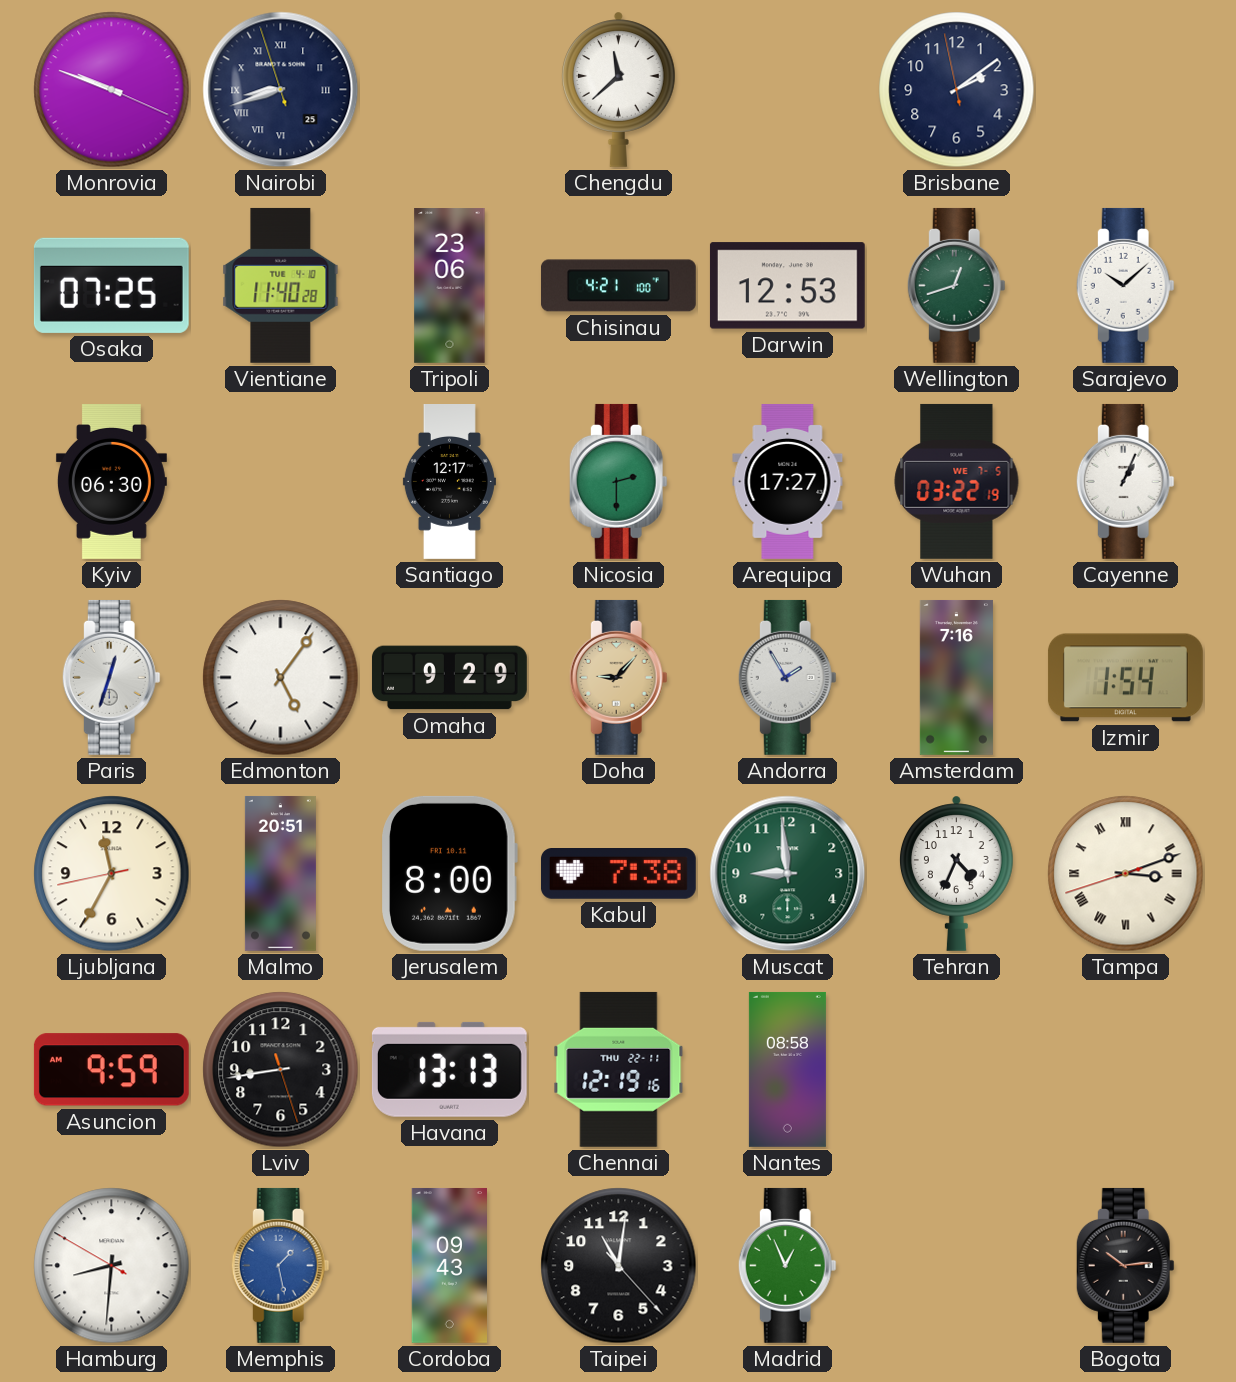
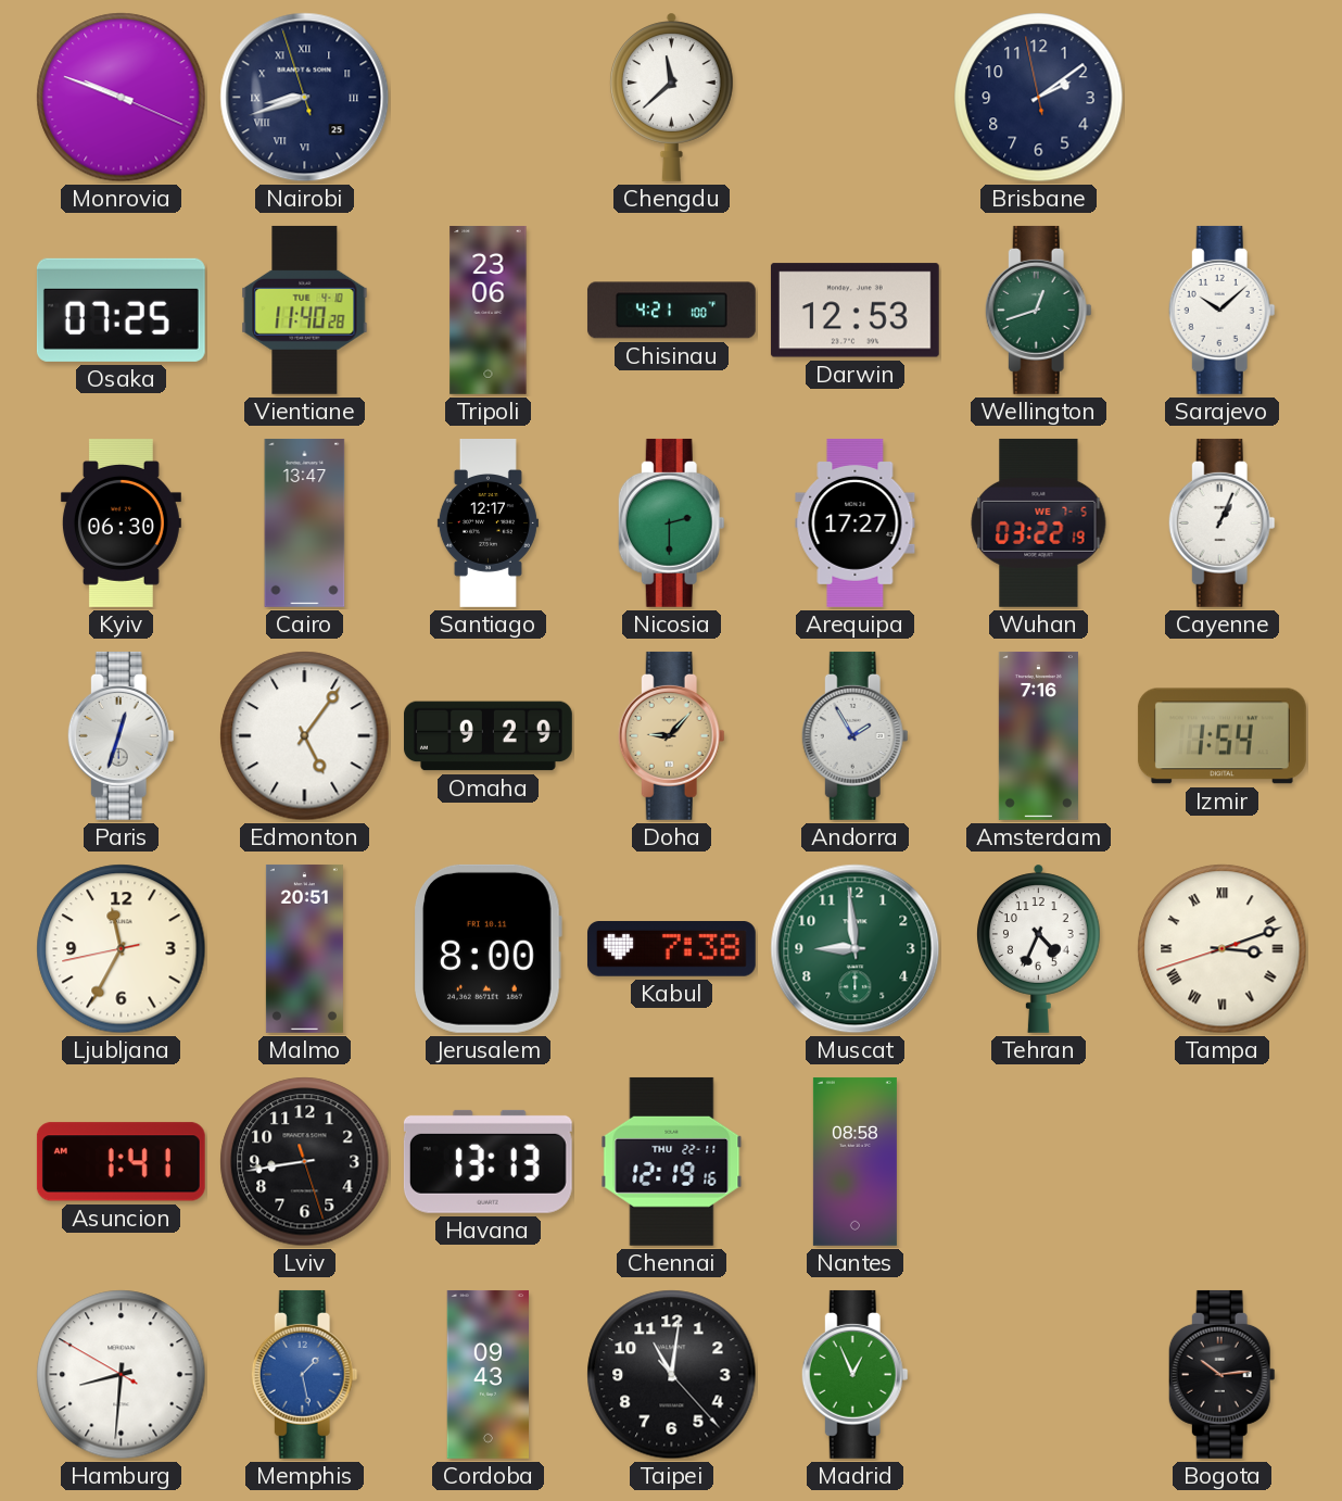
Cairo: none -> 13:47
Asuncion: 9:59 -> 1:41
